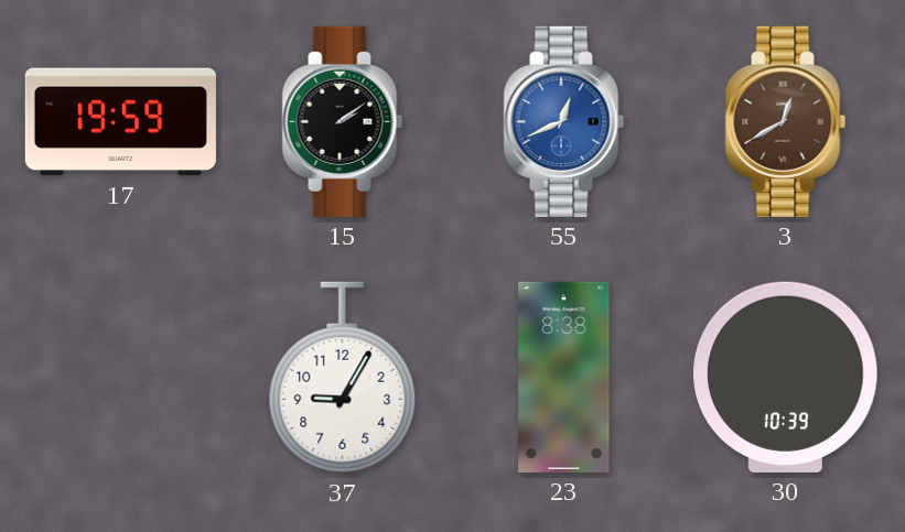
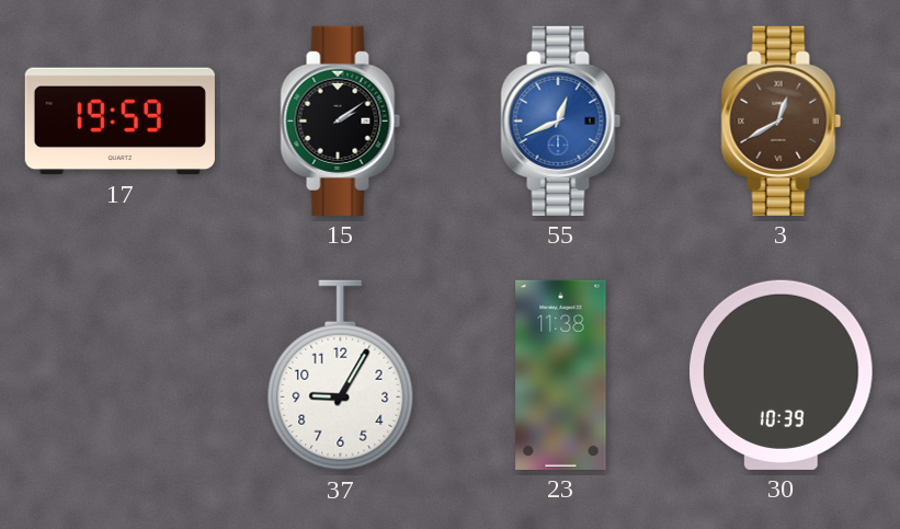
23: 8:38 -> 11:38
